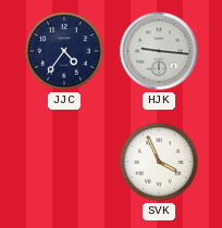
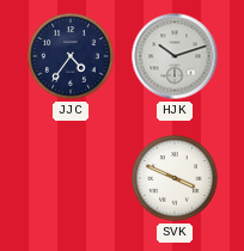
HJK: 9:16 -> 10:12
SVK: 3:56 -> 3:49
